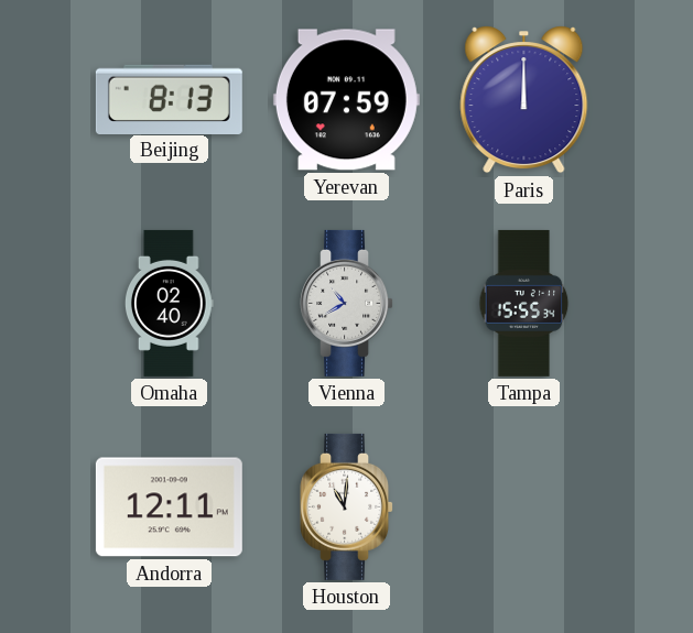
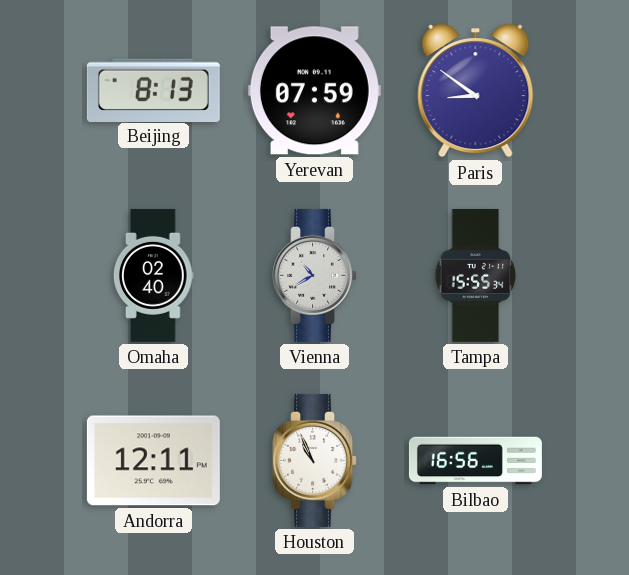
Paris: 12:00 -> 8:51
Houston: 11:01 -> 10:56
Bilbao: none -> 16:56
